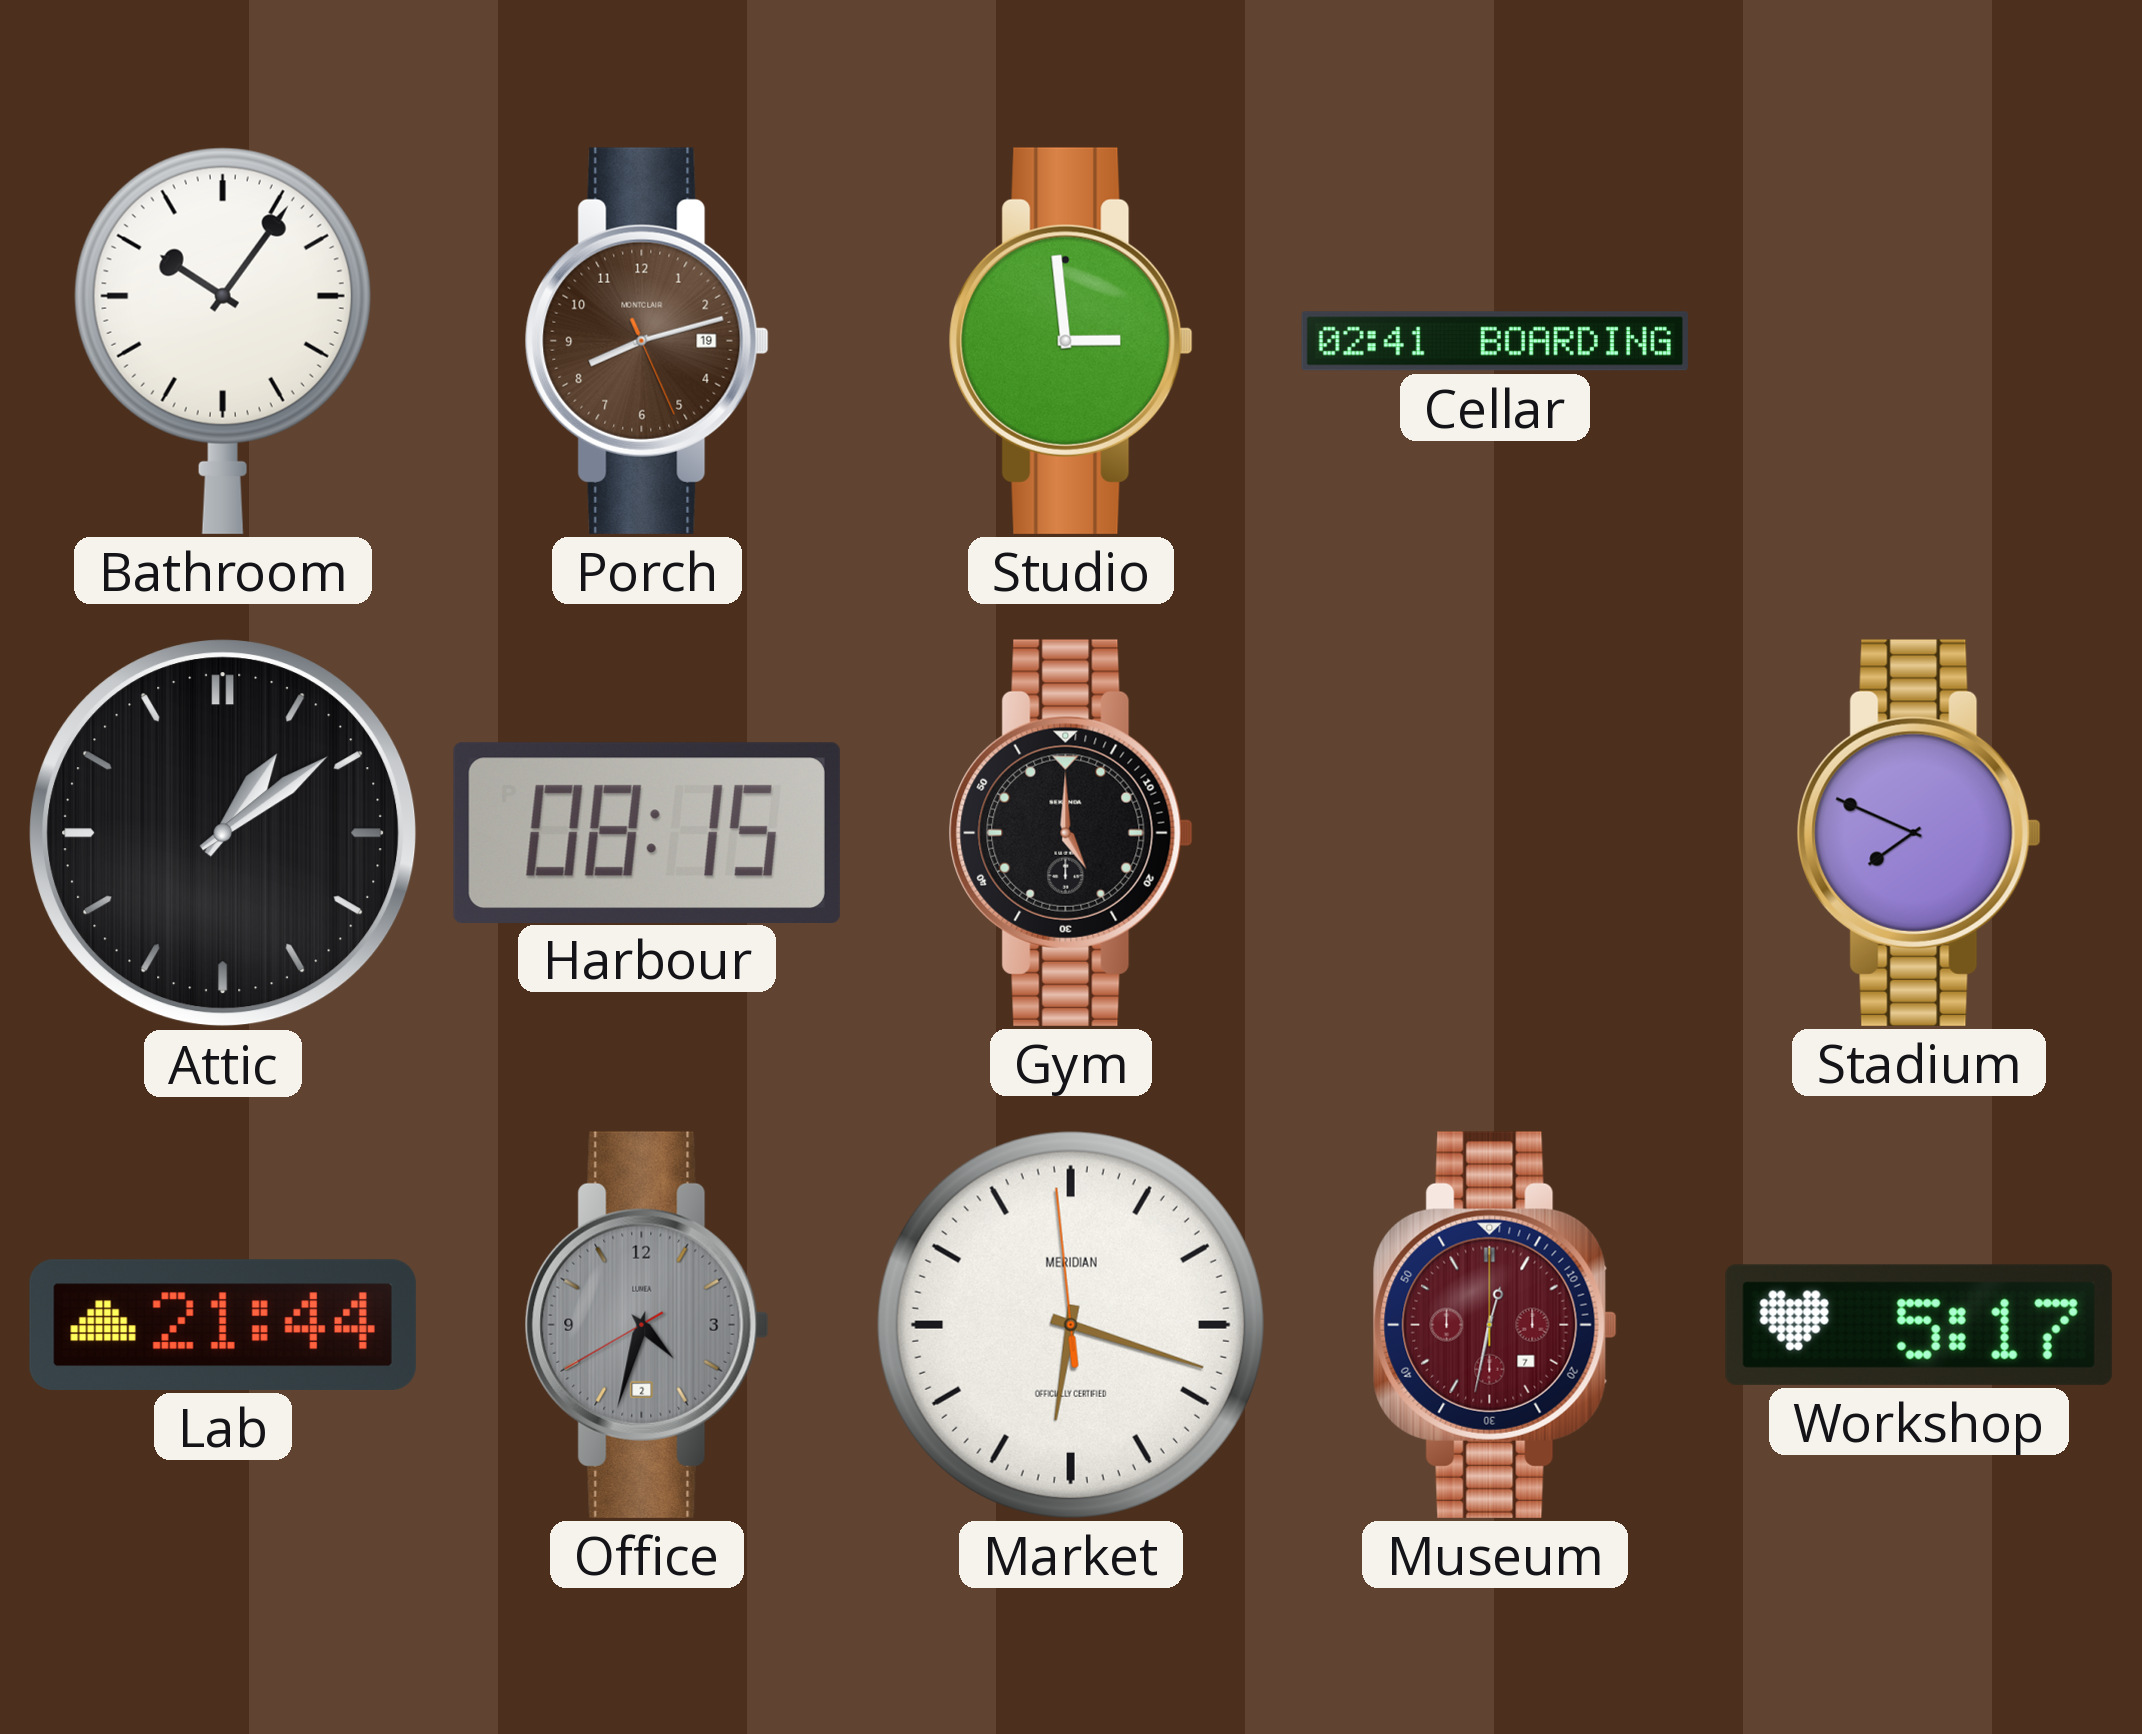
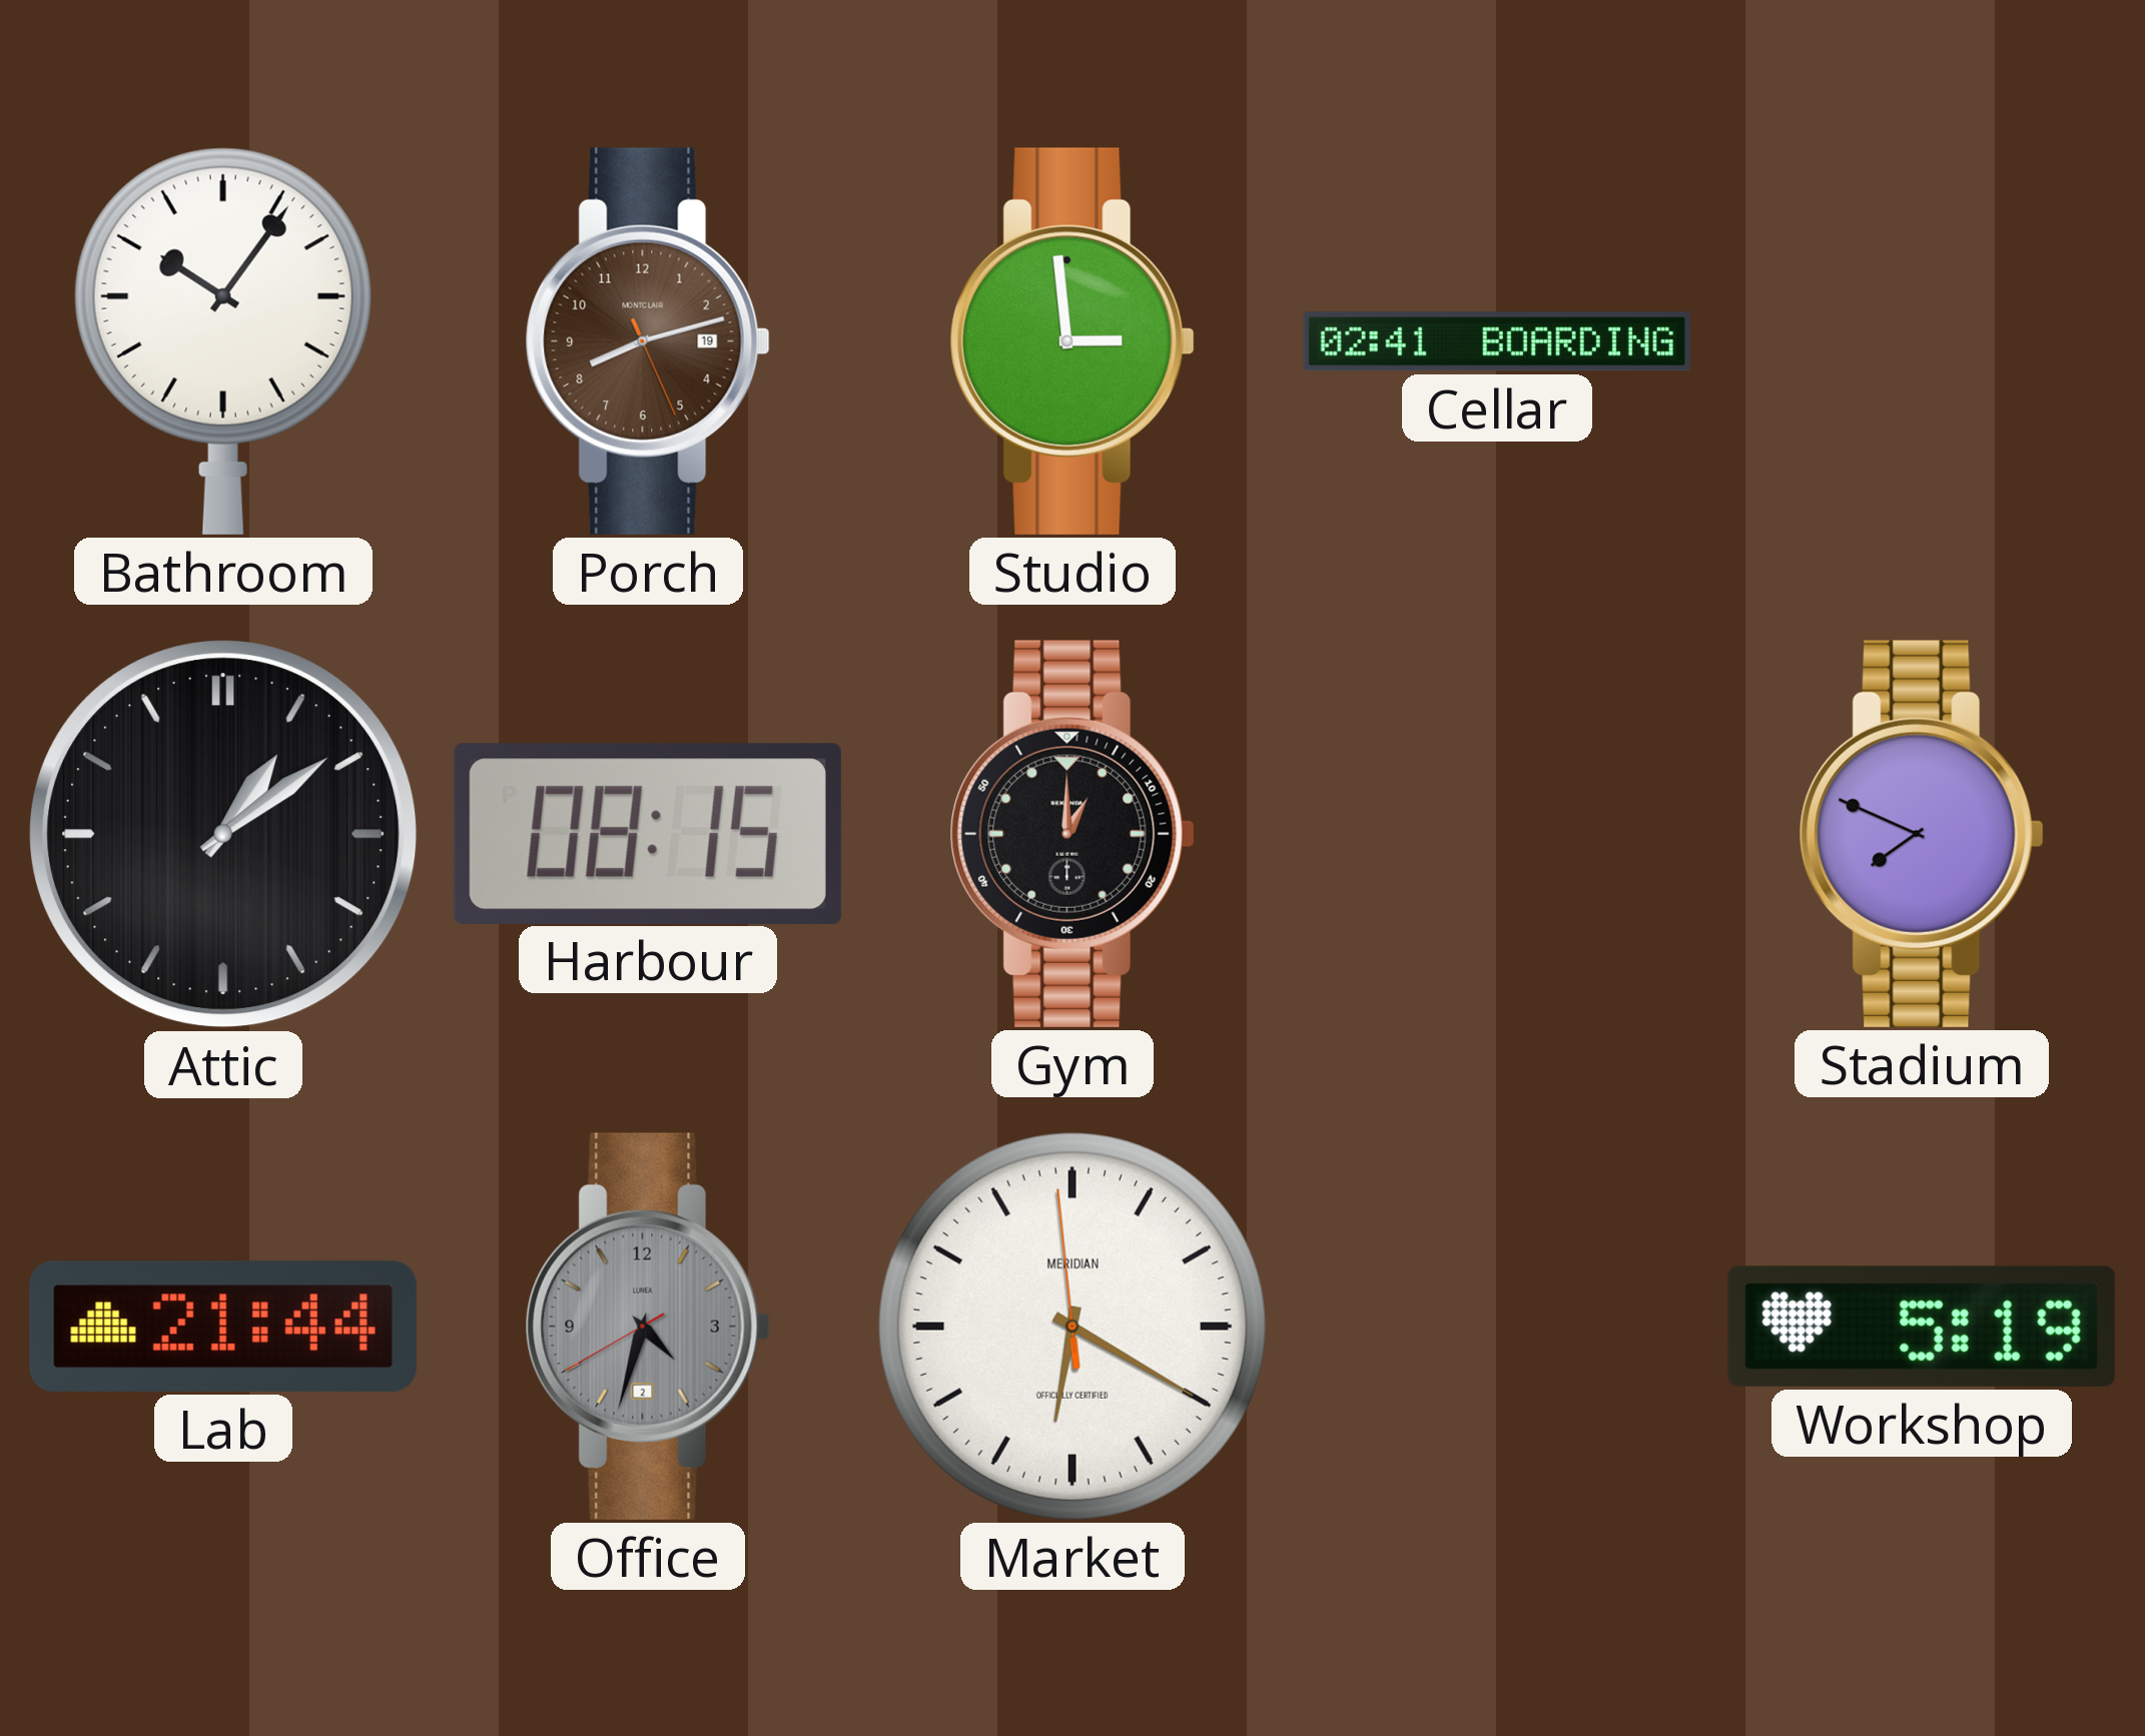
Gym: 5:00 -> 1:00
Market: 6:17 -> 6:19
Museum: 12:32 -> none
Workshop: 5:17 -> 5:19
